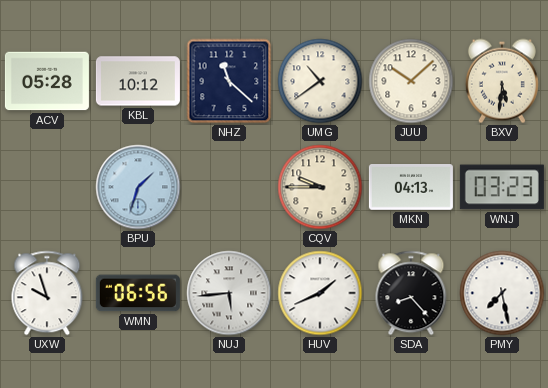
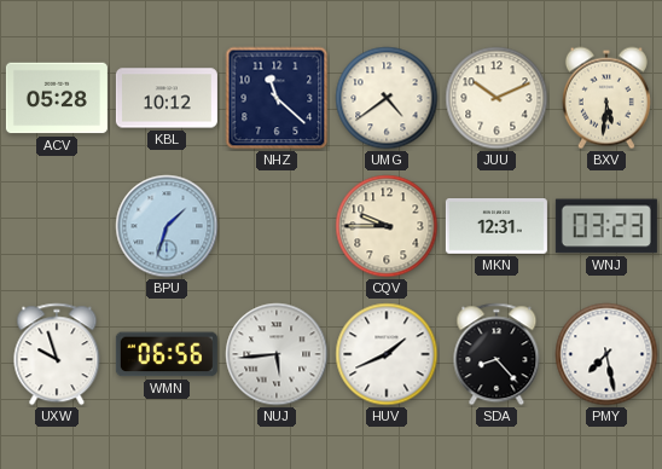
UMG: 10:39 -> 4:39
JUU: 10:08 -> 10:11
MKN: 04:13 -> 12:31
